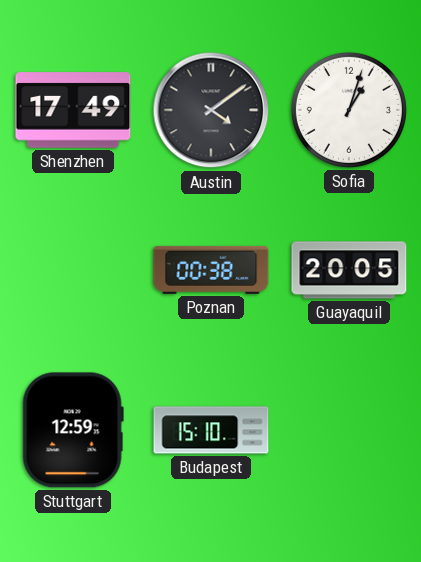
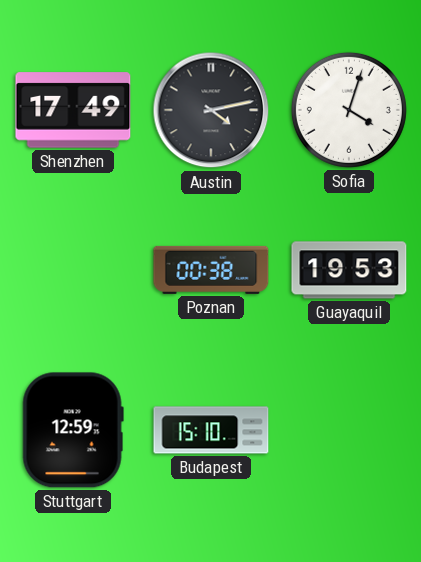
Austin: 4:09 -> 4:13
Sofia: 1:03 -> 4:03
Guayaquil: 20:05 -> 19:53
